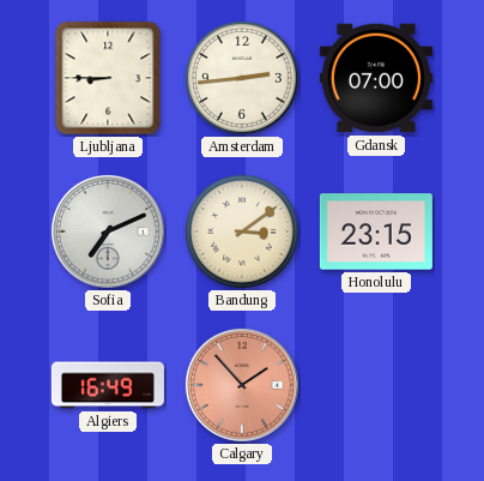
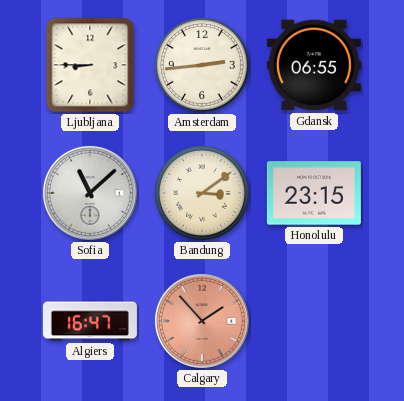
Gdansk: 07:00 -> 06:55
Sofia: 7:11 -> 11:08
Algiers: 16:49 -> 16:47
